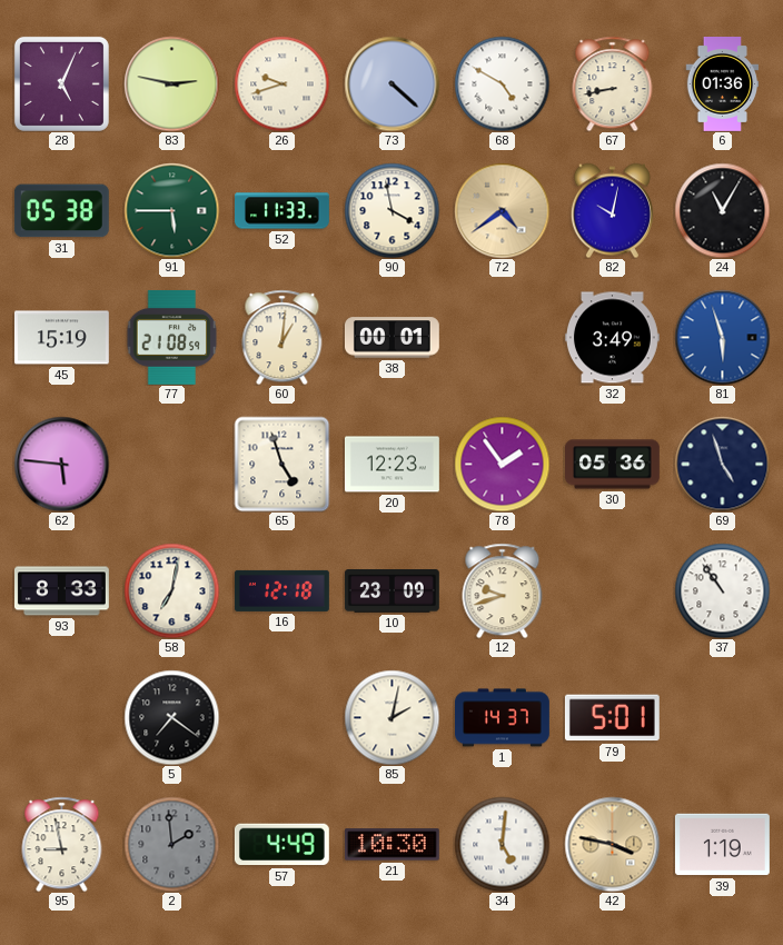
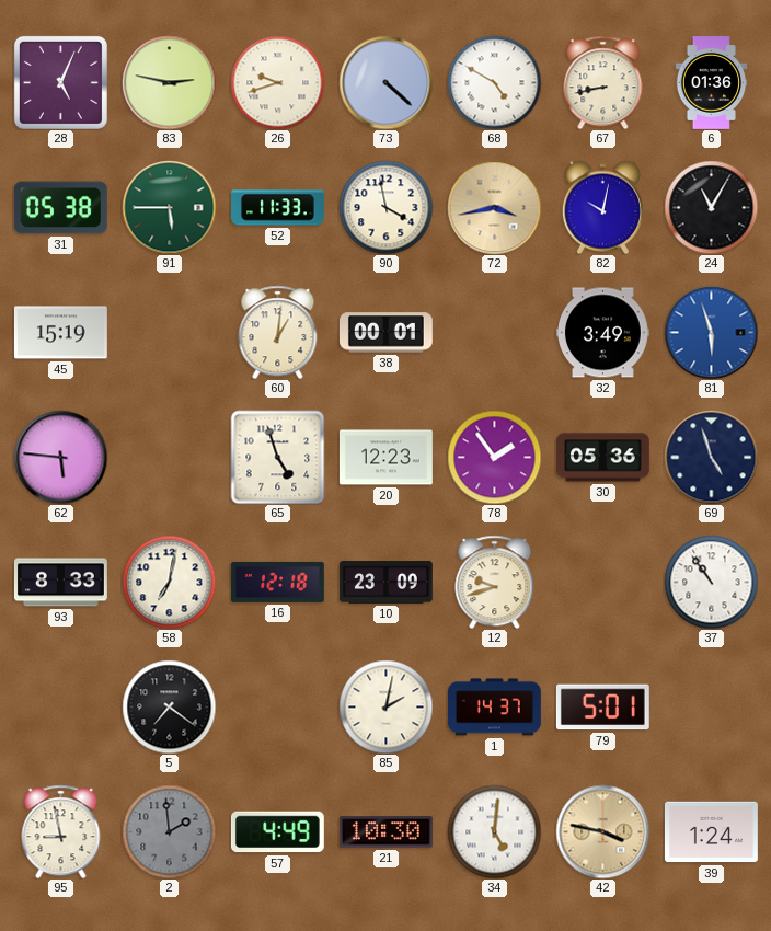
72: 4:39 -> 3:43
77: 21:08 -> none
39: 1:19 -> 1:24
